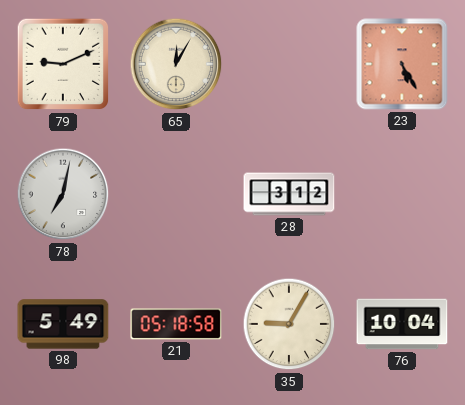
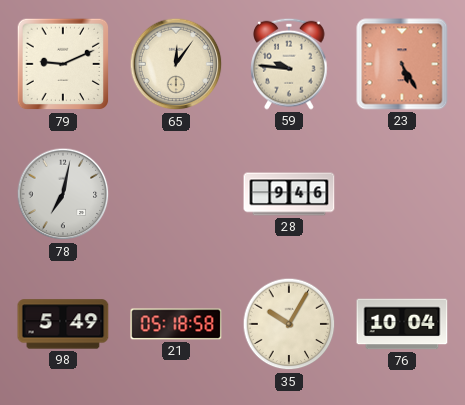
65: 12:05 -> 12:06
59: none -> 9:46
28: 3:12 -> 9:46
35: 9:05 -> 10:05
